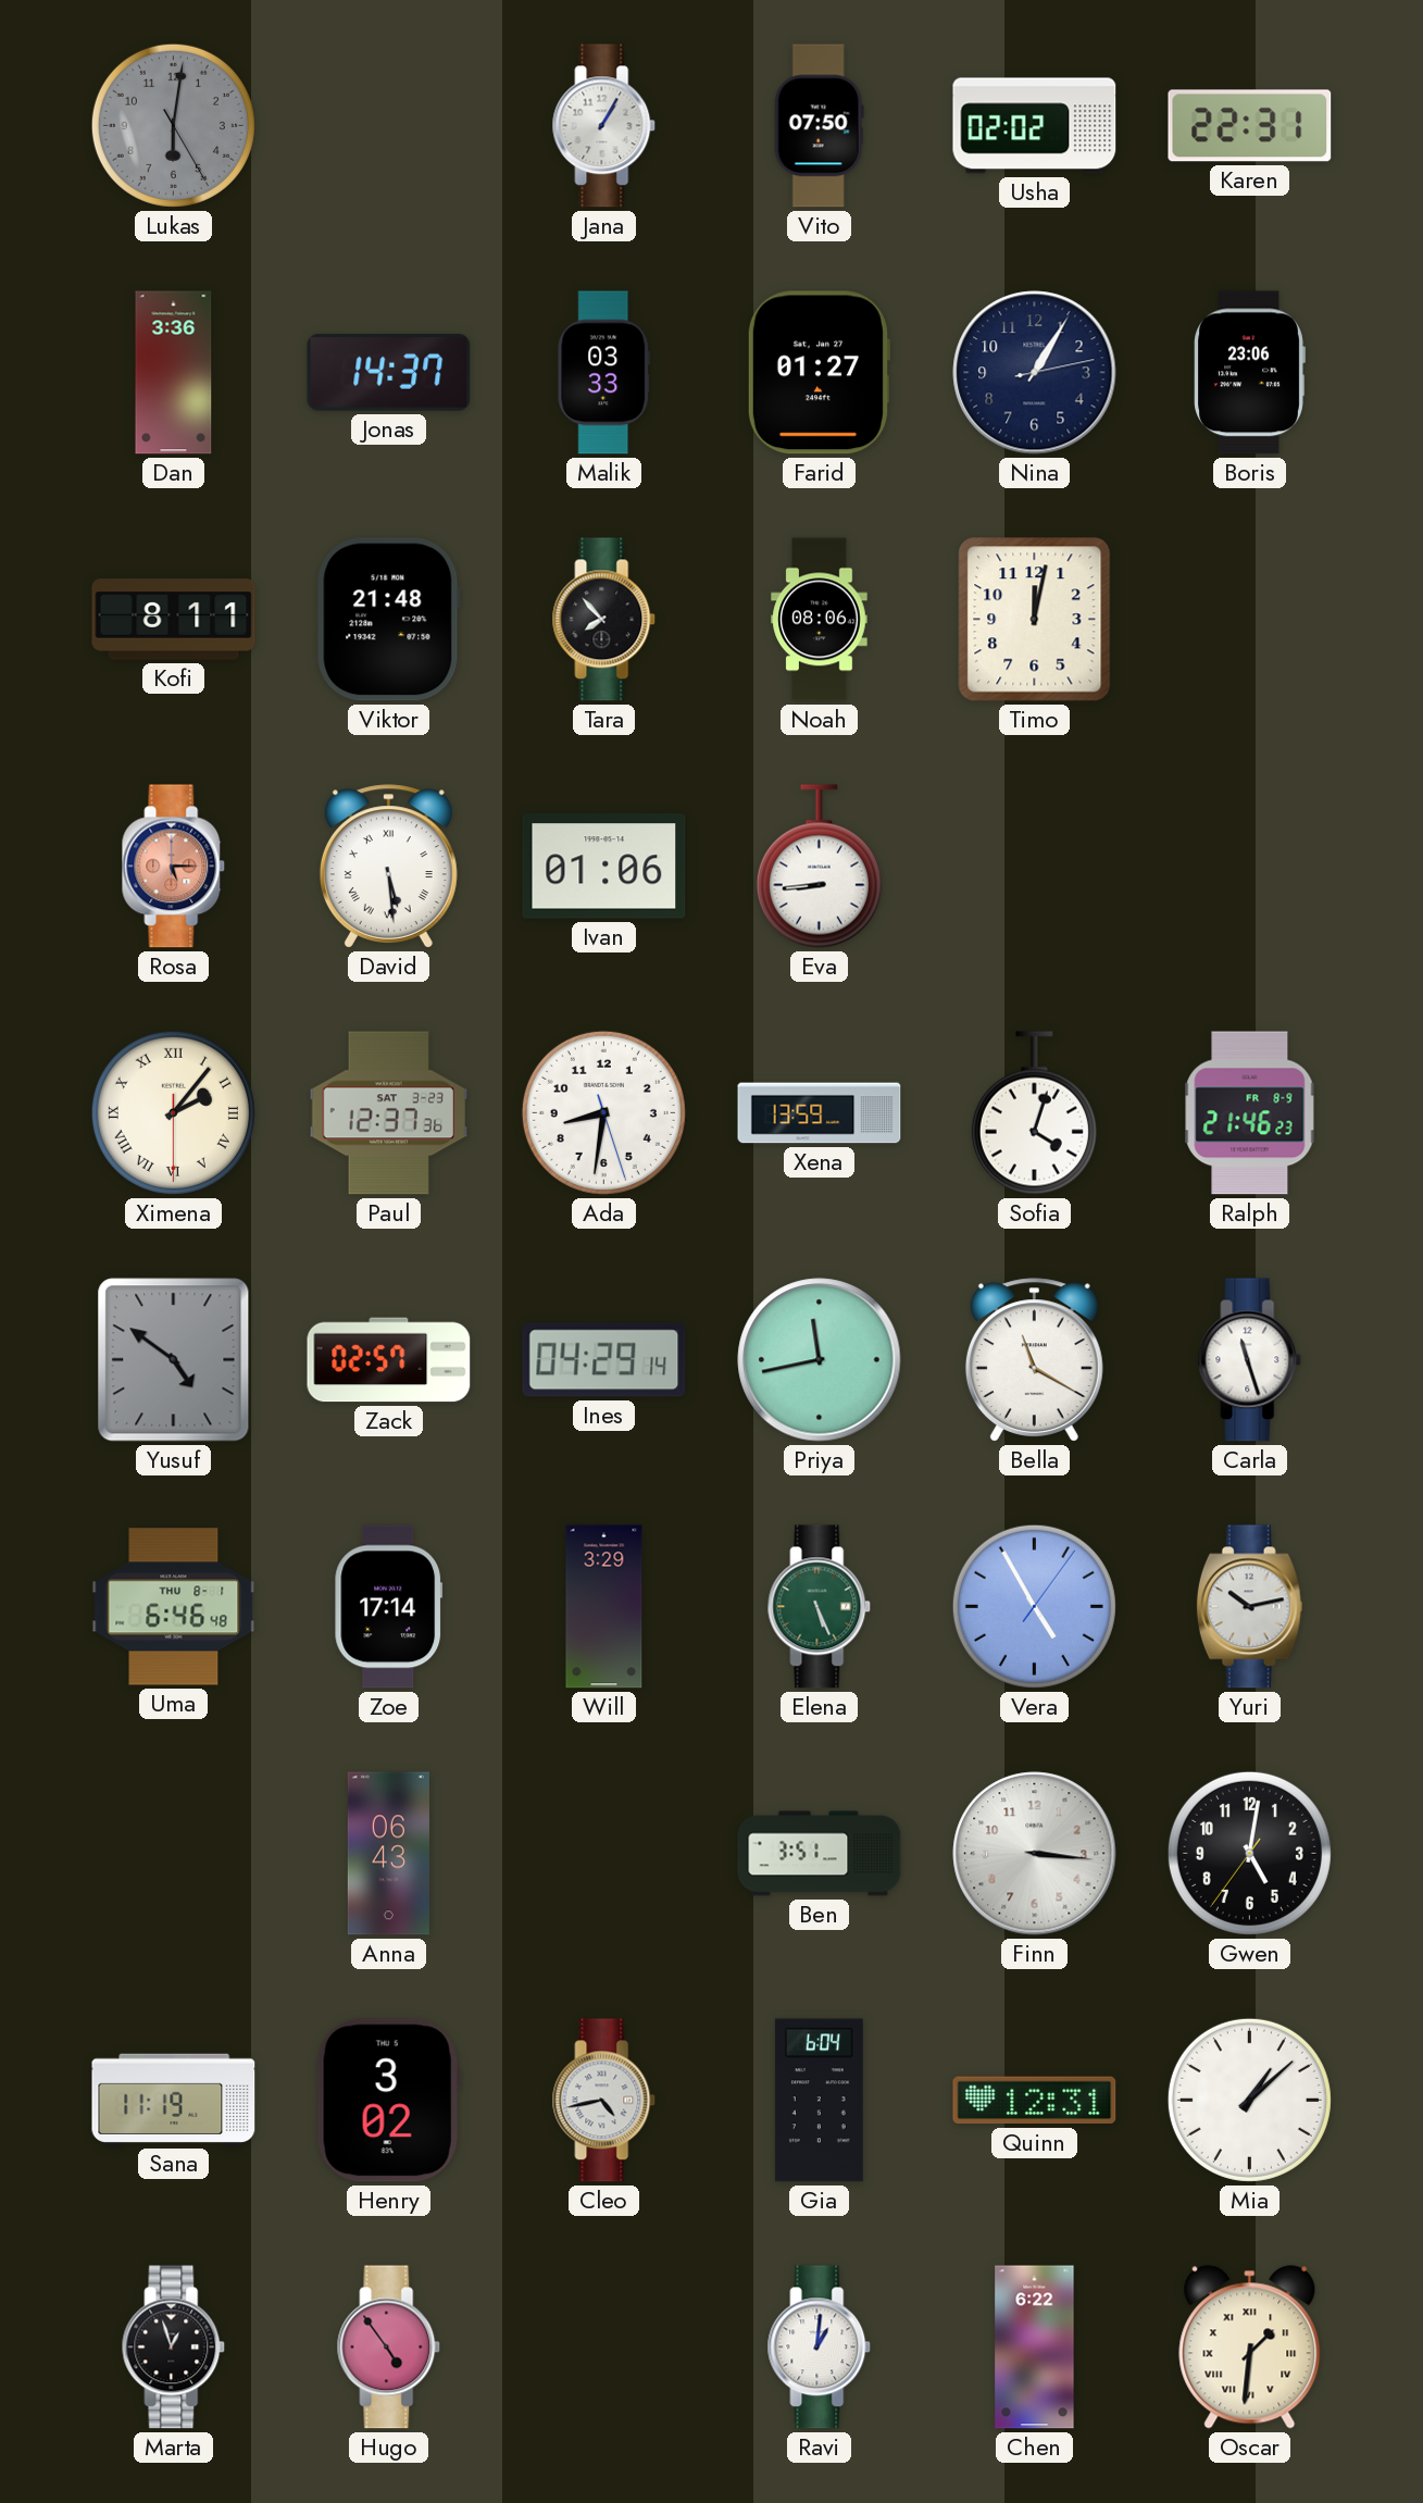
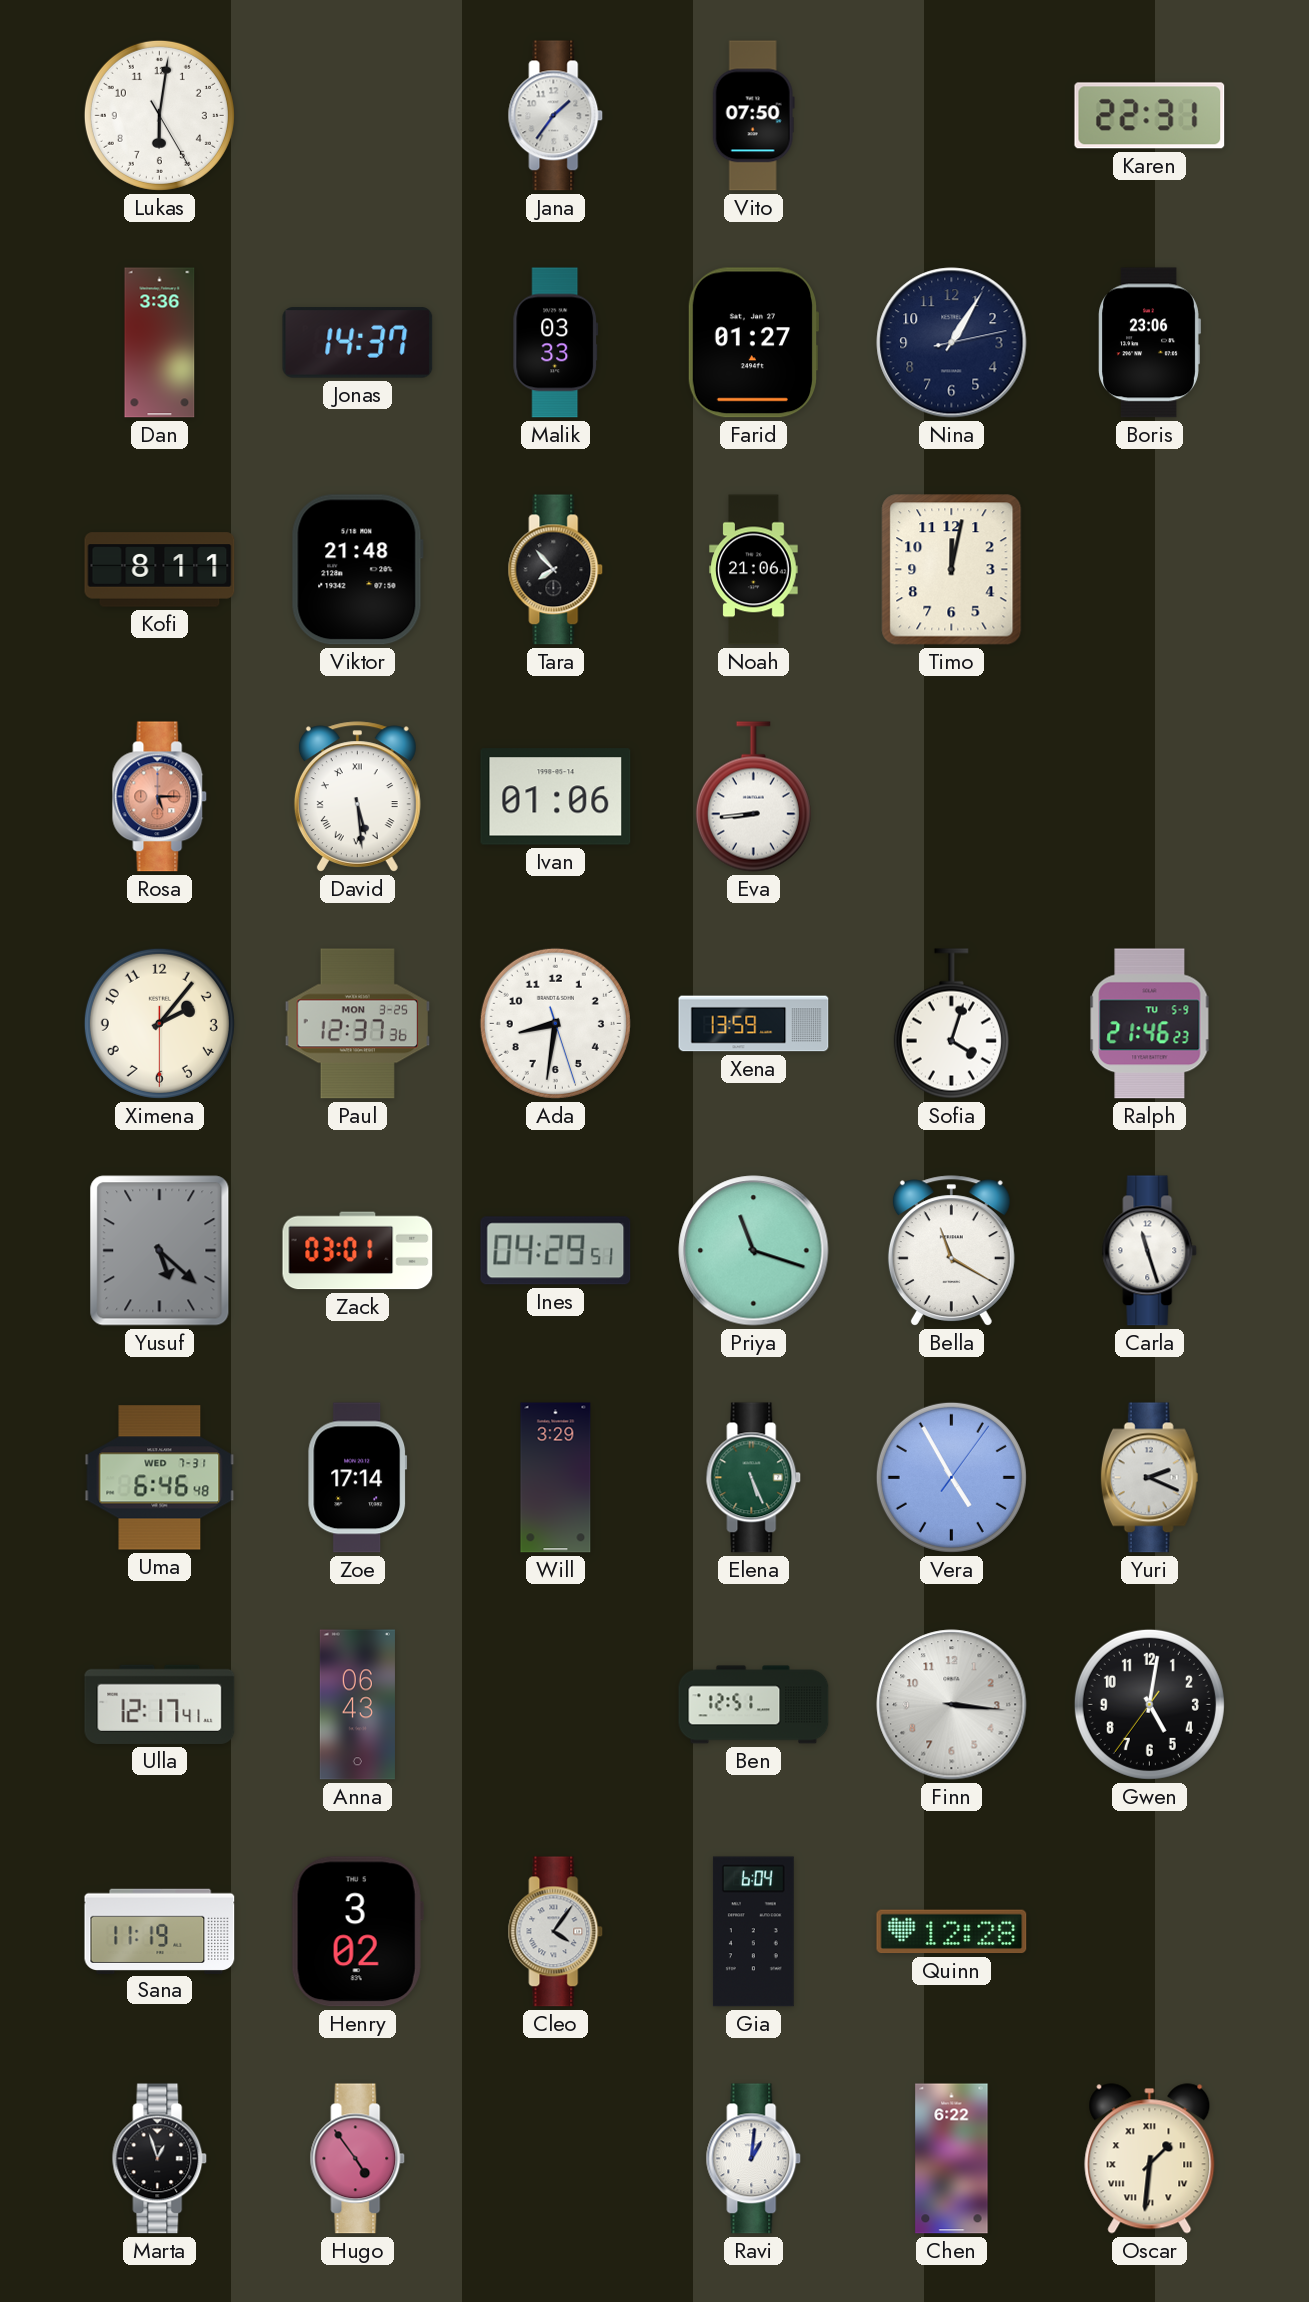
Lukas dial: grey -> white
Jana: 1:05 -> 1:36
Usha: 02:02 -> none
Noah: 08:06 -> 21:06
Ximena numerals: Roman -> Arabic
Paul date: SAT 3-23 -> MON 3-25
Ralph date: FR 8-9 -> TU 5-9
Yusuf: 4:51 -> 5:22
Zack: 02:57 -> 03:01
Ines: 04:29:14 -> 04:29:51
Priya: 11:43 -> 11:18
Uma date: THU 8-1 -> WED 7-31
Yuri: 10:13 -> 2:19
Ulla: none -> 12:17
Ben: 3:51 -> 12:51
Cleo: 4:43 -> 4:06
Quinn: 12:31 -> 12:28
Mia: 1:08 -> none
